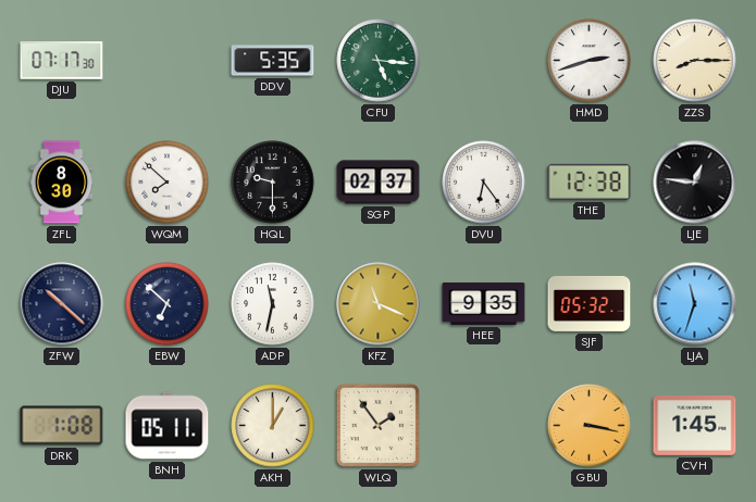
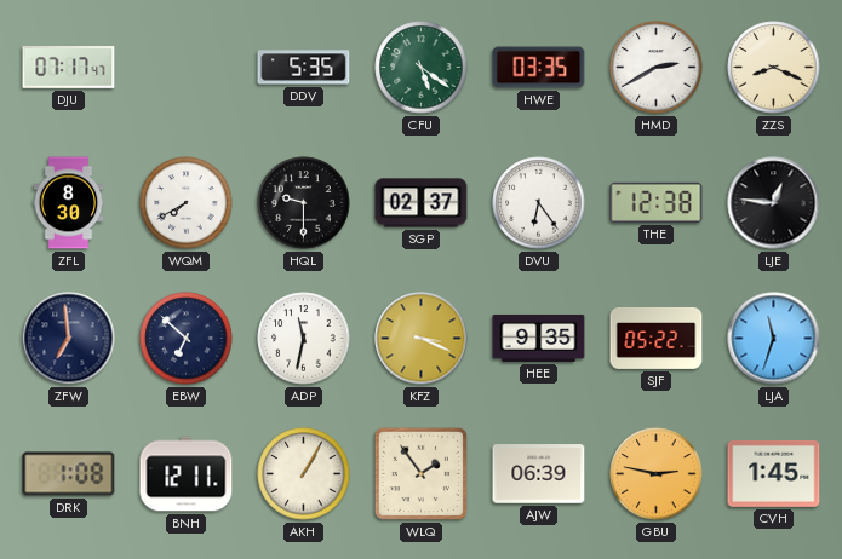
DJU: 07:17:30 -> 07:17:47
CFU: 5:16 -> 5:21
HWE: none -> 03:35
HMD: 2:42 -> 2:40
ZZS: 8:15 -> 8:19
WQM: 7:52 -> 7:40
ZFW: 10:22 -> 6:59
KFZ: 11:19 -> 3:19
SJF: 05:32 -> 05:22
BNH: 05:11 -> 12:11
AKH: 1:00 -> 1:05
AJW: none -> 06:39
GBU: 3:17 -> 2:47
